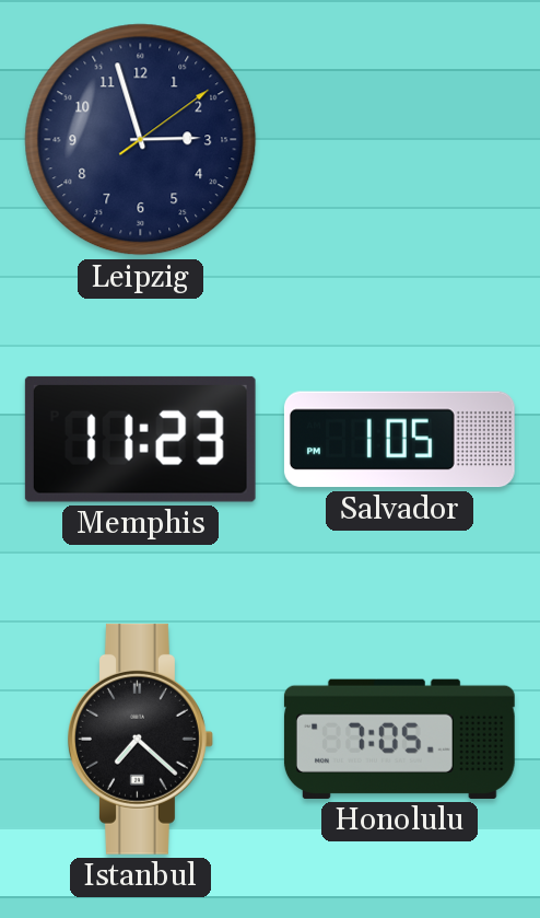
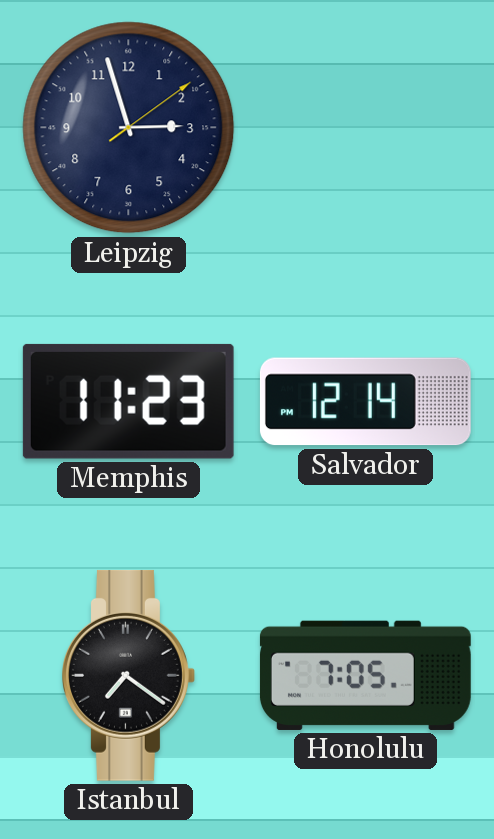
Salvador: 1:05 -> 12:14
Istanbul: 7:22 -> 7:21
